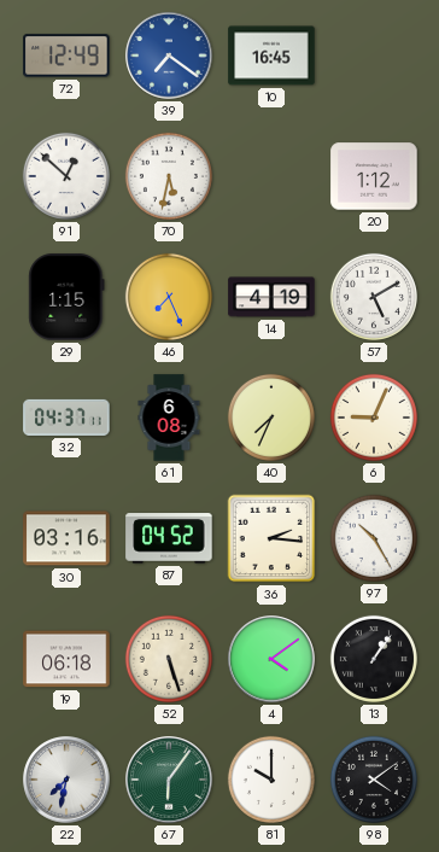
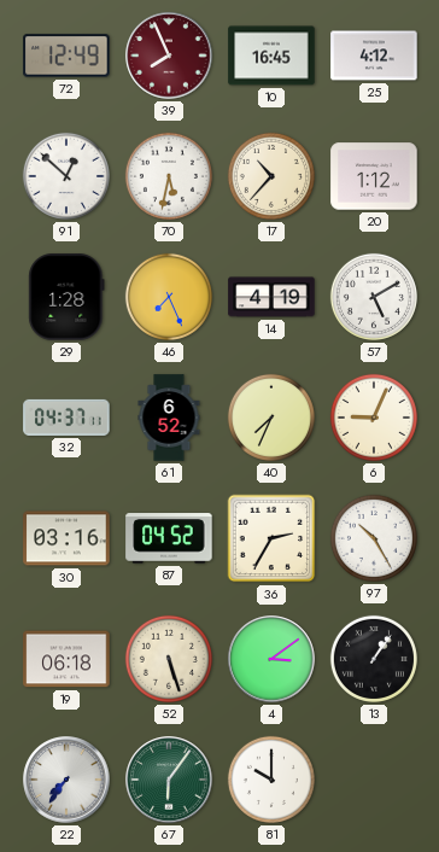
39: 7:21 -> 7:56
39 dial: blue -> burgundy
25: none -> 4:12
17: none -> 10:37
29: 1:15 -> 1:28
61: 6:08 -> 6:52
36: 2:16 -> 2:35
4: 4:09 -> 3:09
22: 7:32 -> 7:36
98: 4:09 -> none
